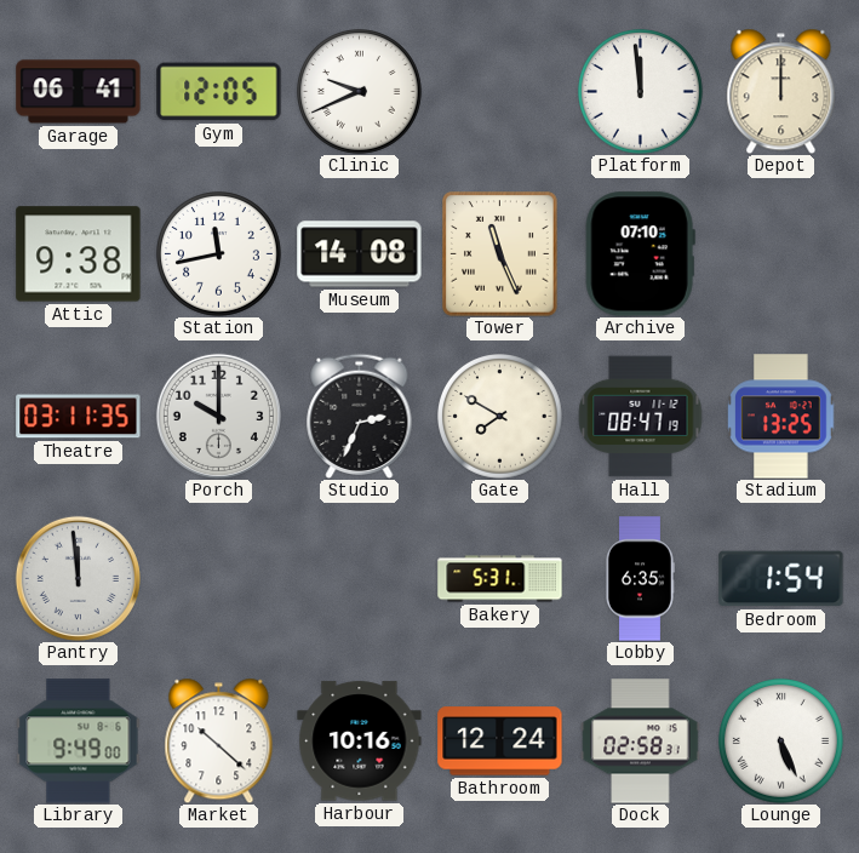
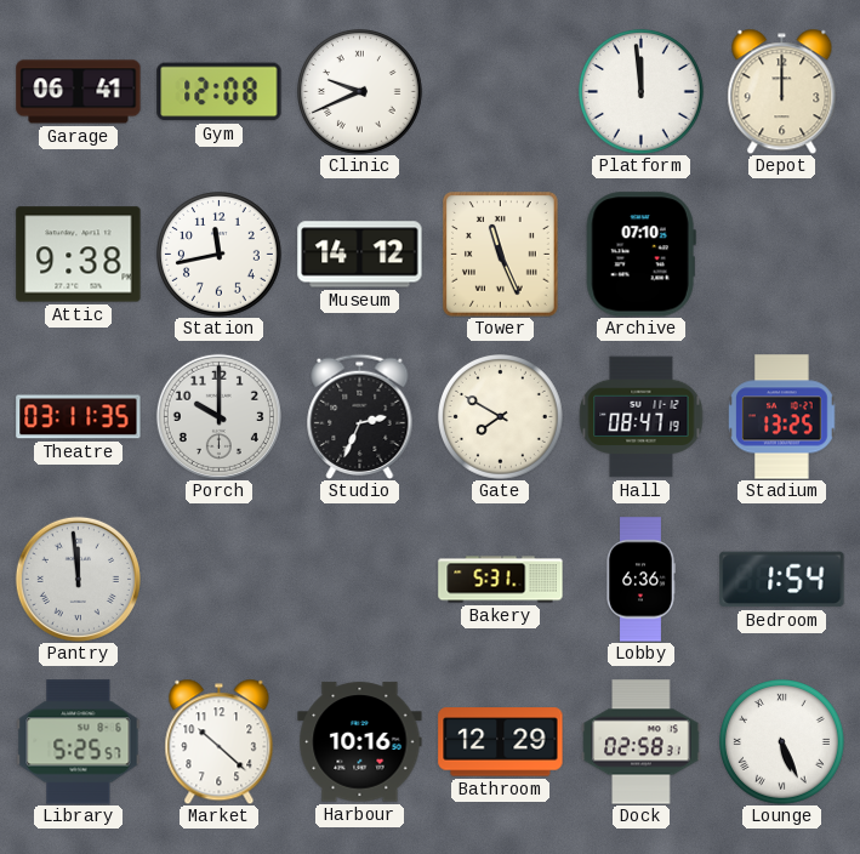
Gym: 12:05 -> 12:08
Museum: 14:08 -> 14:12
Lobby: 6:35 -> 6:36
Library: 9:49 -> 5:25
Bathroom: 12:24 -> 12:29
